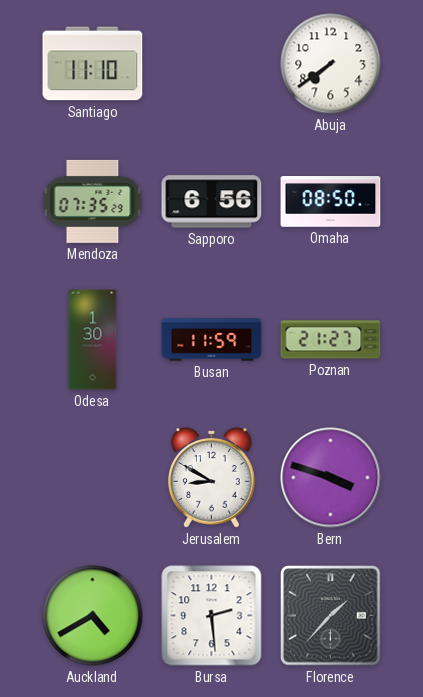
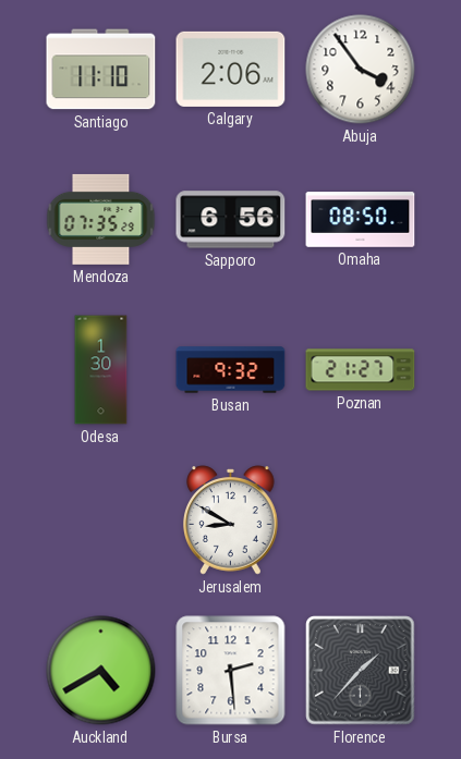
Calgary: none -> 2:06
Abuja: 7:39 -> 3:54
Busan: 11:59 -> 9:32
Bern: 3:48 -> none
